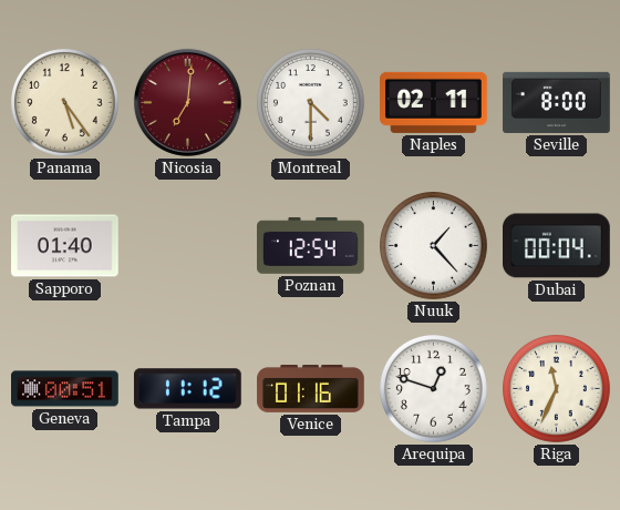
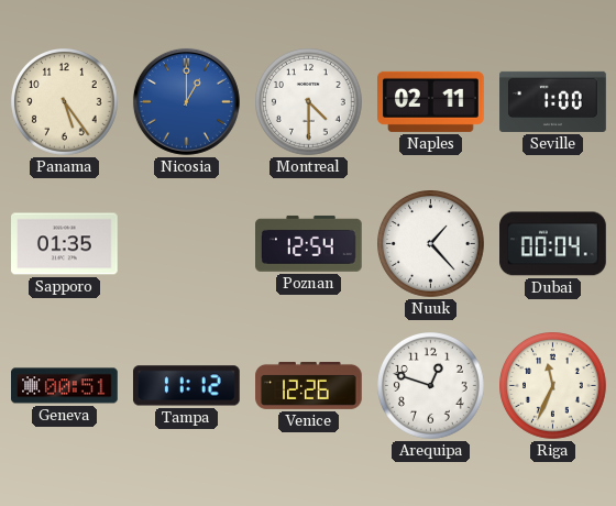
Nicosia: 7:01 -> 1:00
Nicosia dial: burgundy -> blue
Seville: 8:00 -> 1:00
Sapporo: 01:40 -> 01:35
Venice: 01:16 -> 12:26
